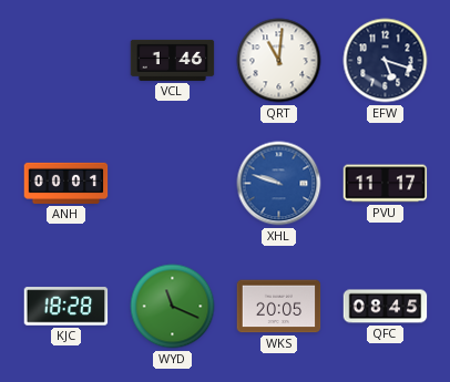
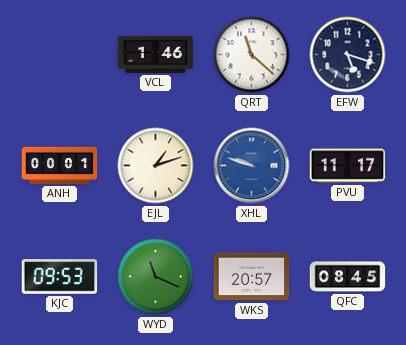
QRT: 11:01 -> 11:22
EJL: none -> 1:12
KJC: 18:28 -> 09:53
WKS: 20:05 -> 20:57
